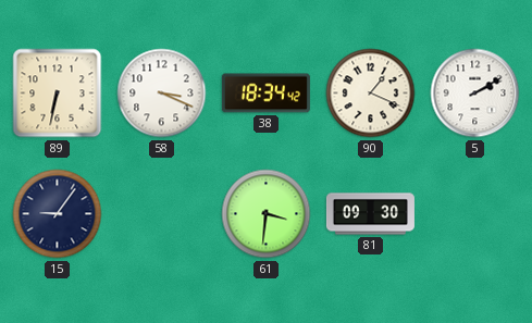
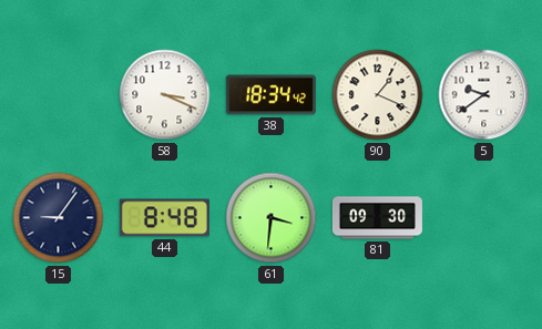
89: 6:32 -> none
5: 2:10 -> 9:39
44: none -> 8:48
